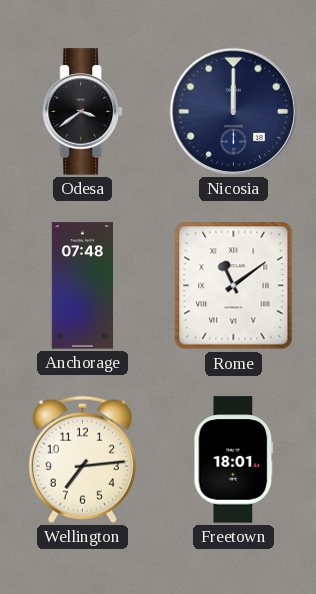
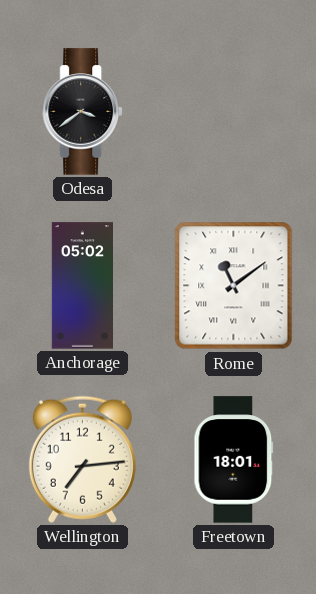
Nicosia: 12:00 -> none
Anchorage: 07:48 -> 05:02
